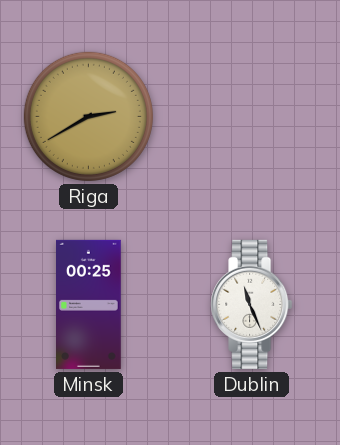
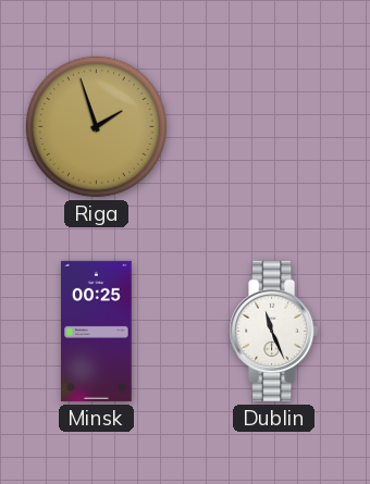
Riga: 2:40 -> 1:57
